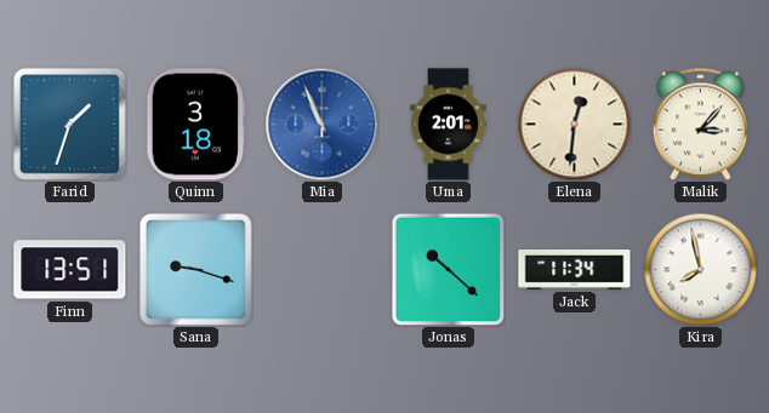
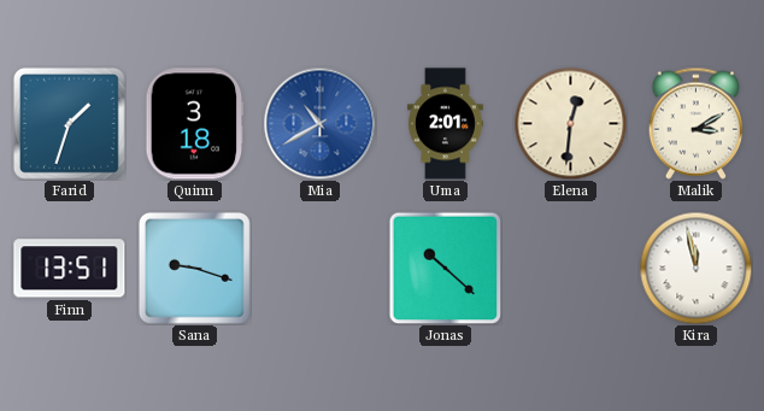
Mia: 10:56 -> 10:40
Malik: 3:07 -> 3:10
Jack: 11:34 -> none
Kira: 7:58 -> 11:58
